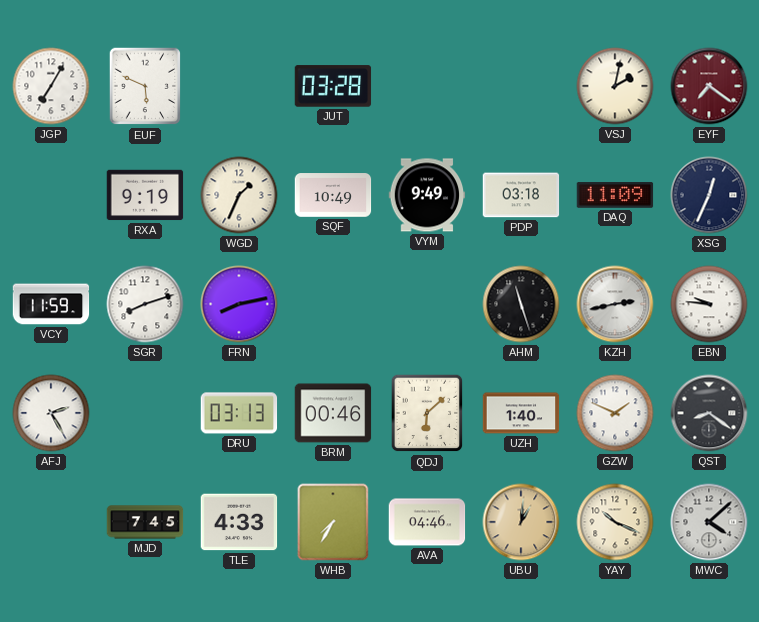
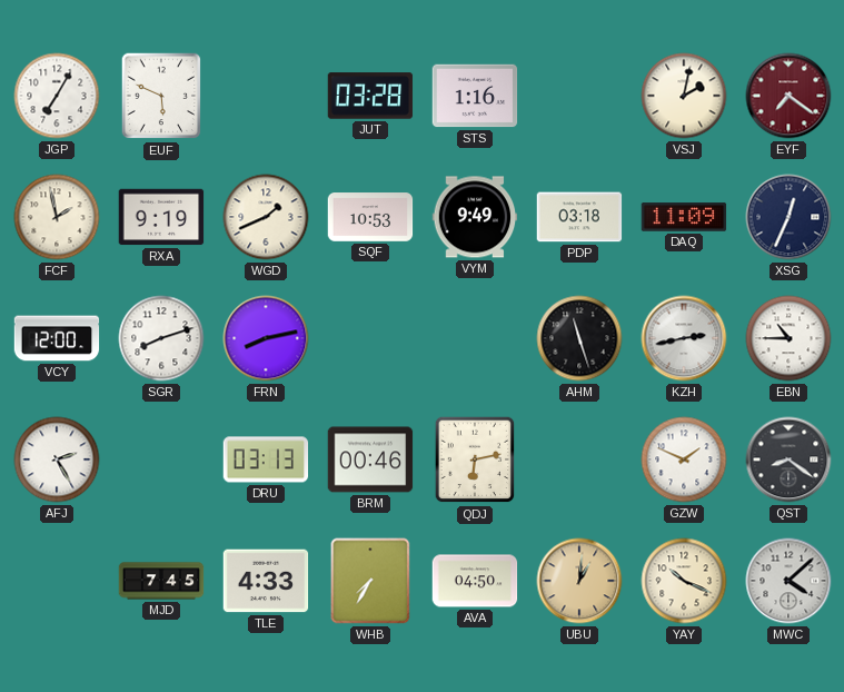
STS: none -> 1:16
FCF: none -> 1:58
WGD: 1:34 -> 1:41
SQF: 10:49 -> 10:53
VCY: 11:59 -> 12:00
EBN: 9:46 -> 10:45
QDJ: 6:08 -> 6:13
UZH: 1:40 -> none
AVA: 04:46 -> 04:50
